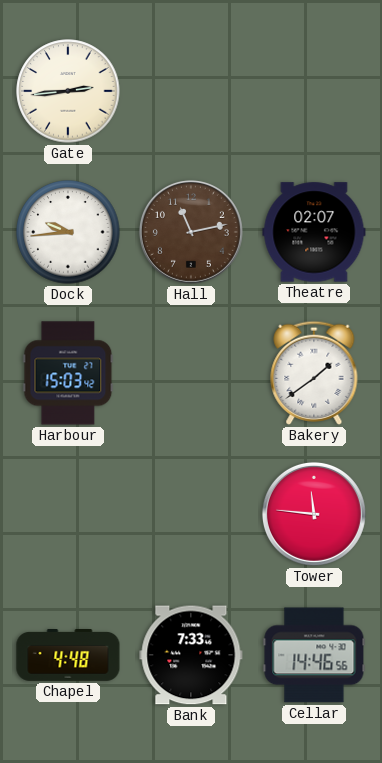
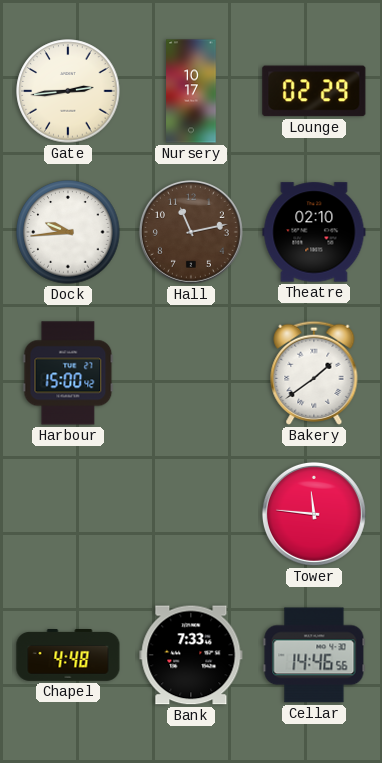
Nursery: none -> 10:17
Lounge: none -> 02:29
Theatre: 02:07 -> 02:10
Harbour: 15:03 -> 15:00
